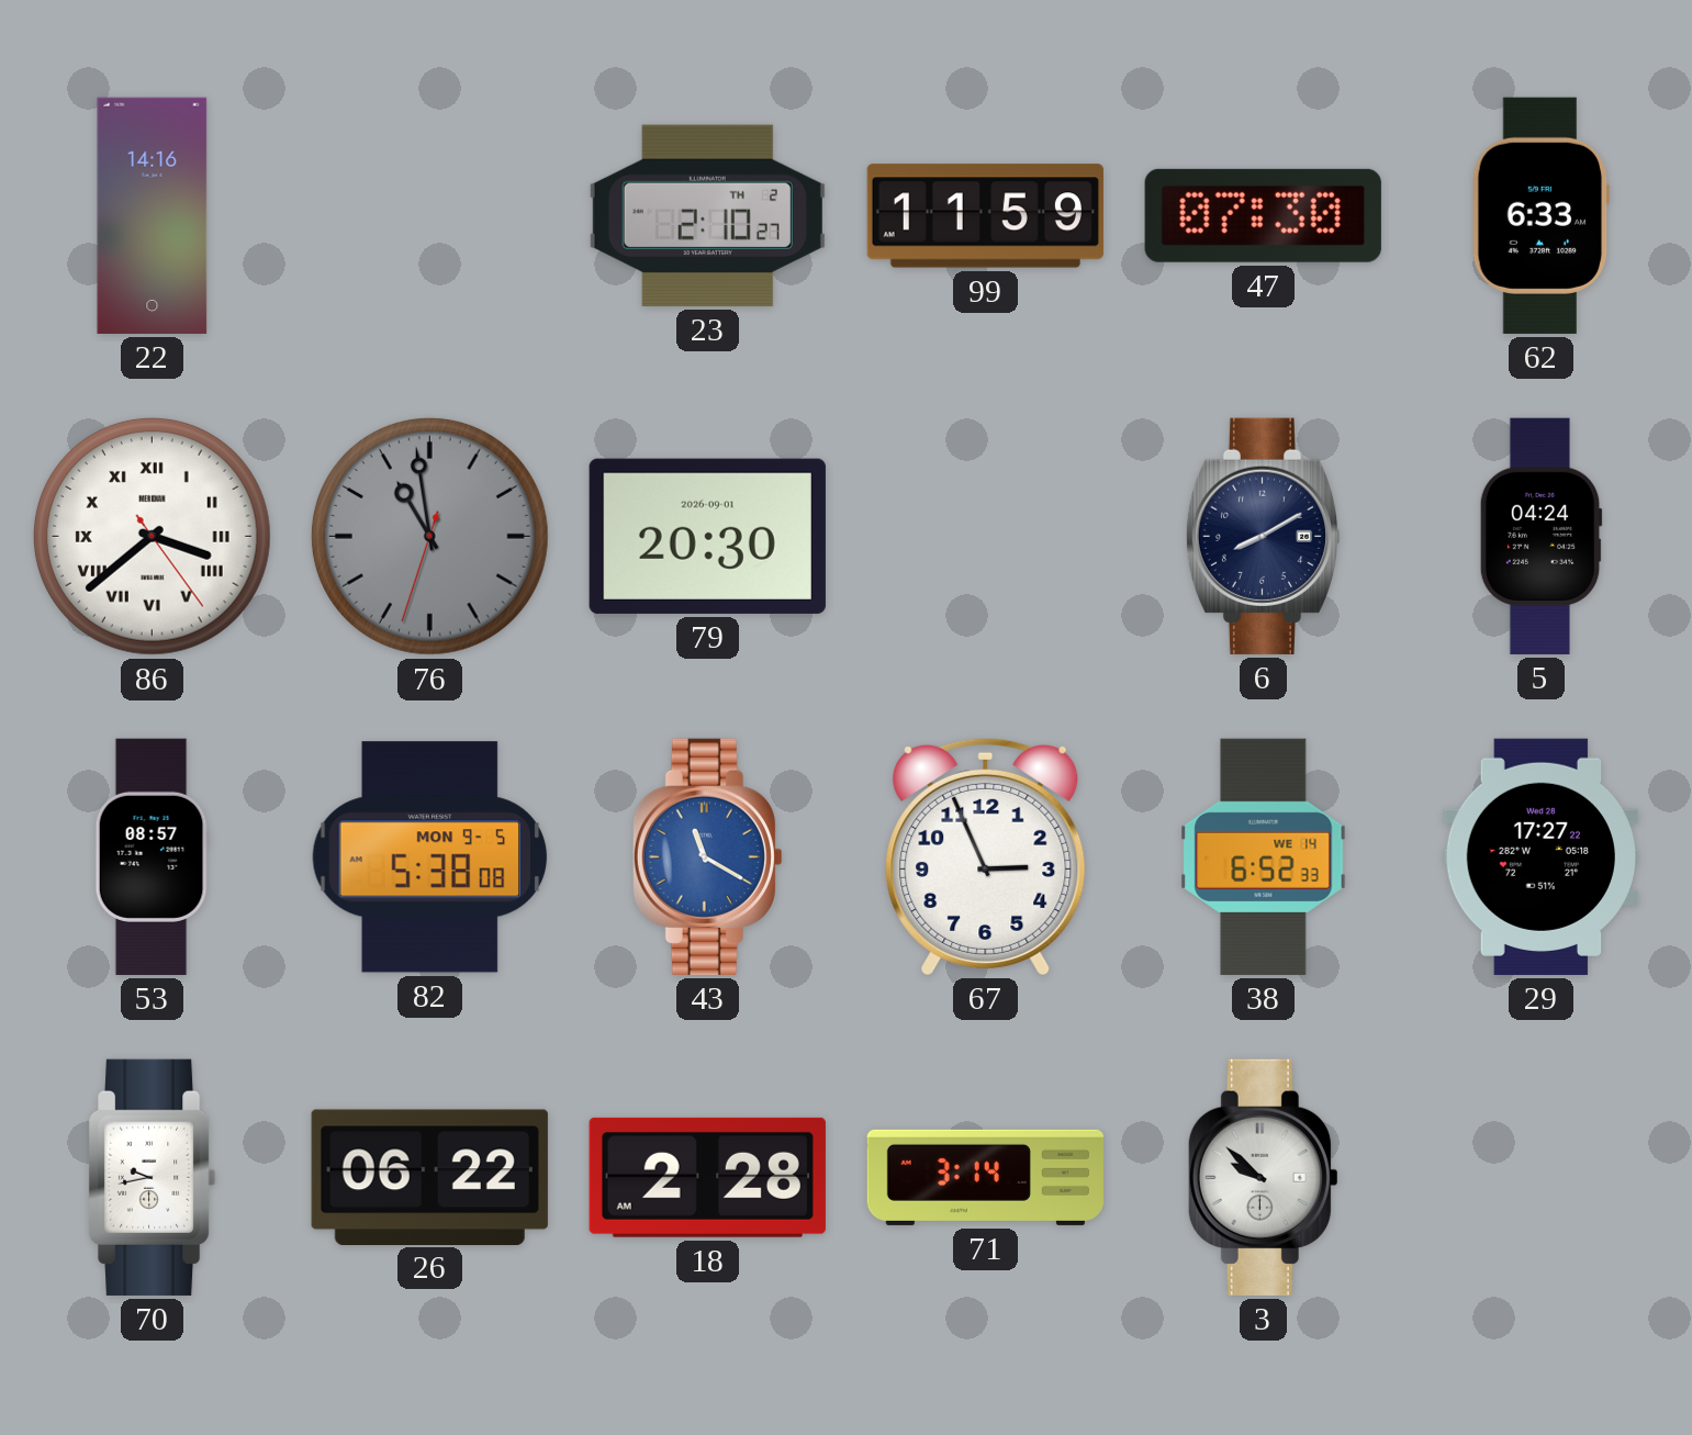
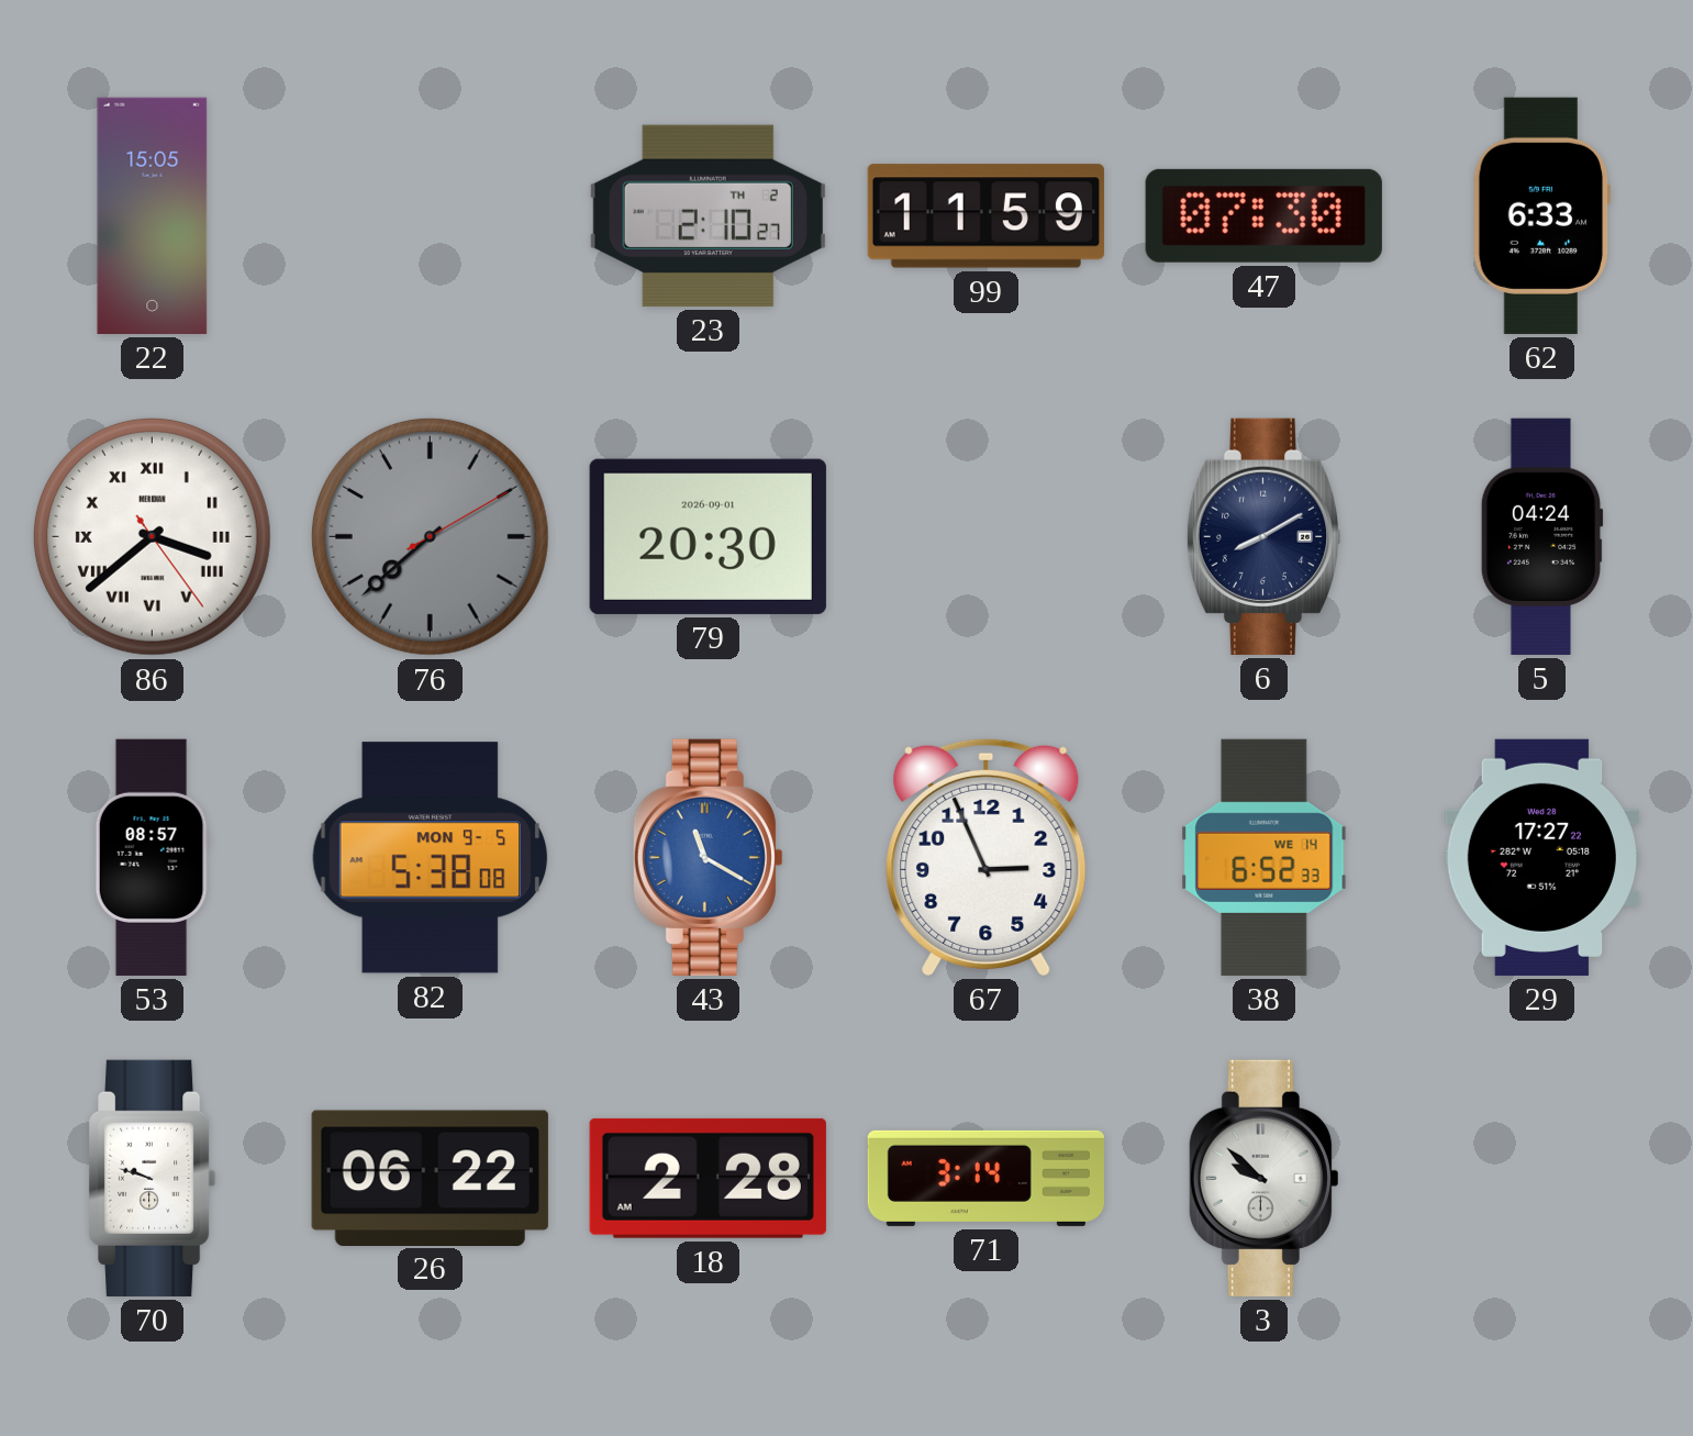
22: 14:16 -> 15:05
76: 10:58 -> 7:38
70: 9:43 -> 9:48
